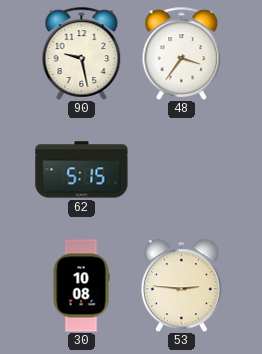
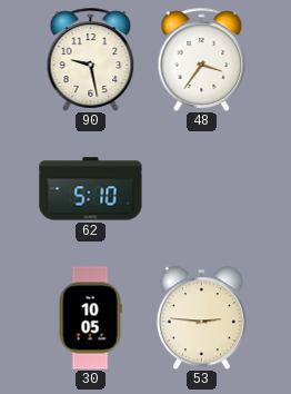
62: 5:15 -> 5:10
30: 10:08 -> 10:05
